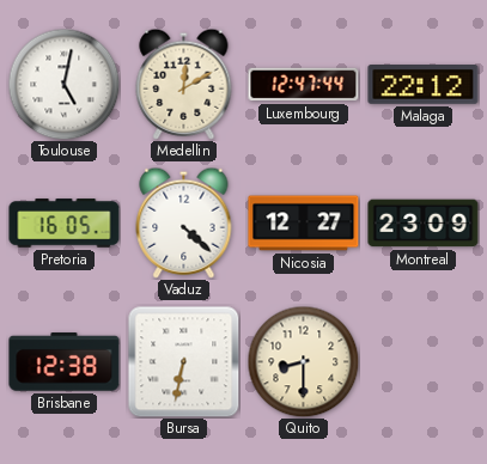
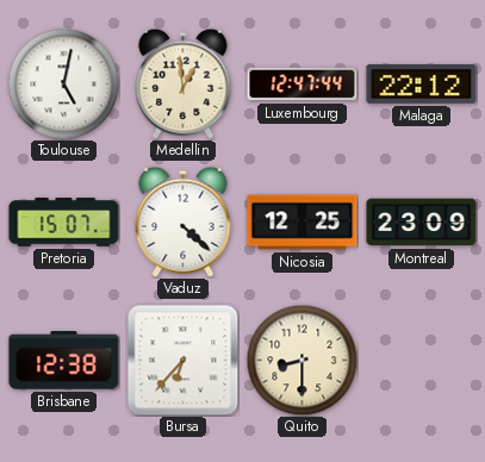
Medellin: 12:10 -> 12:59
Pretoria: 16:05 -> 15:07
Nicosia: 12:27 -> 12:25
Bursa: 6:32 -> 6:37
